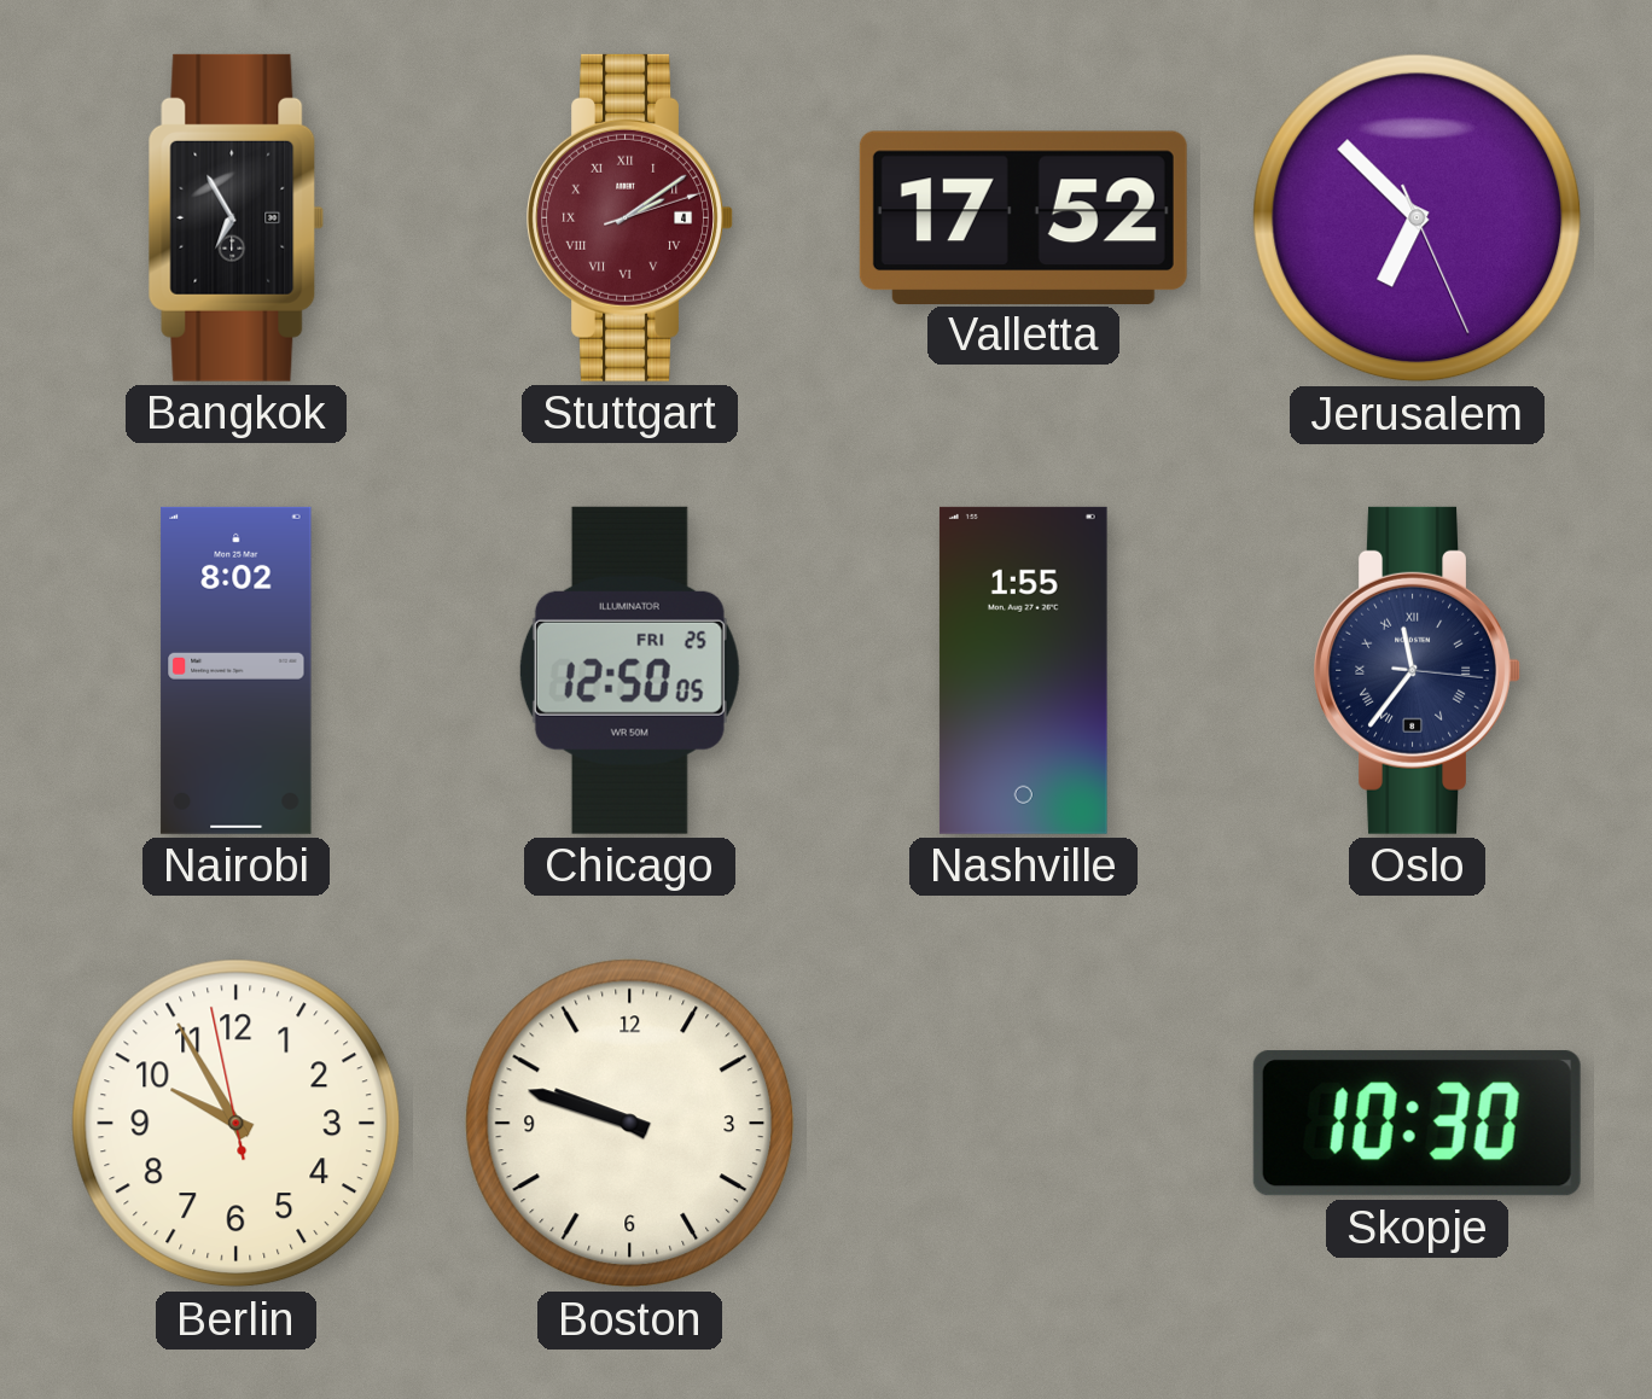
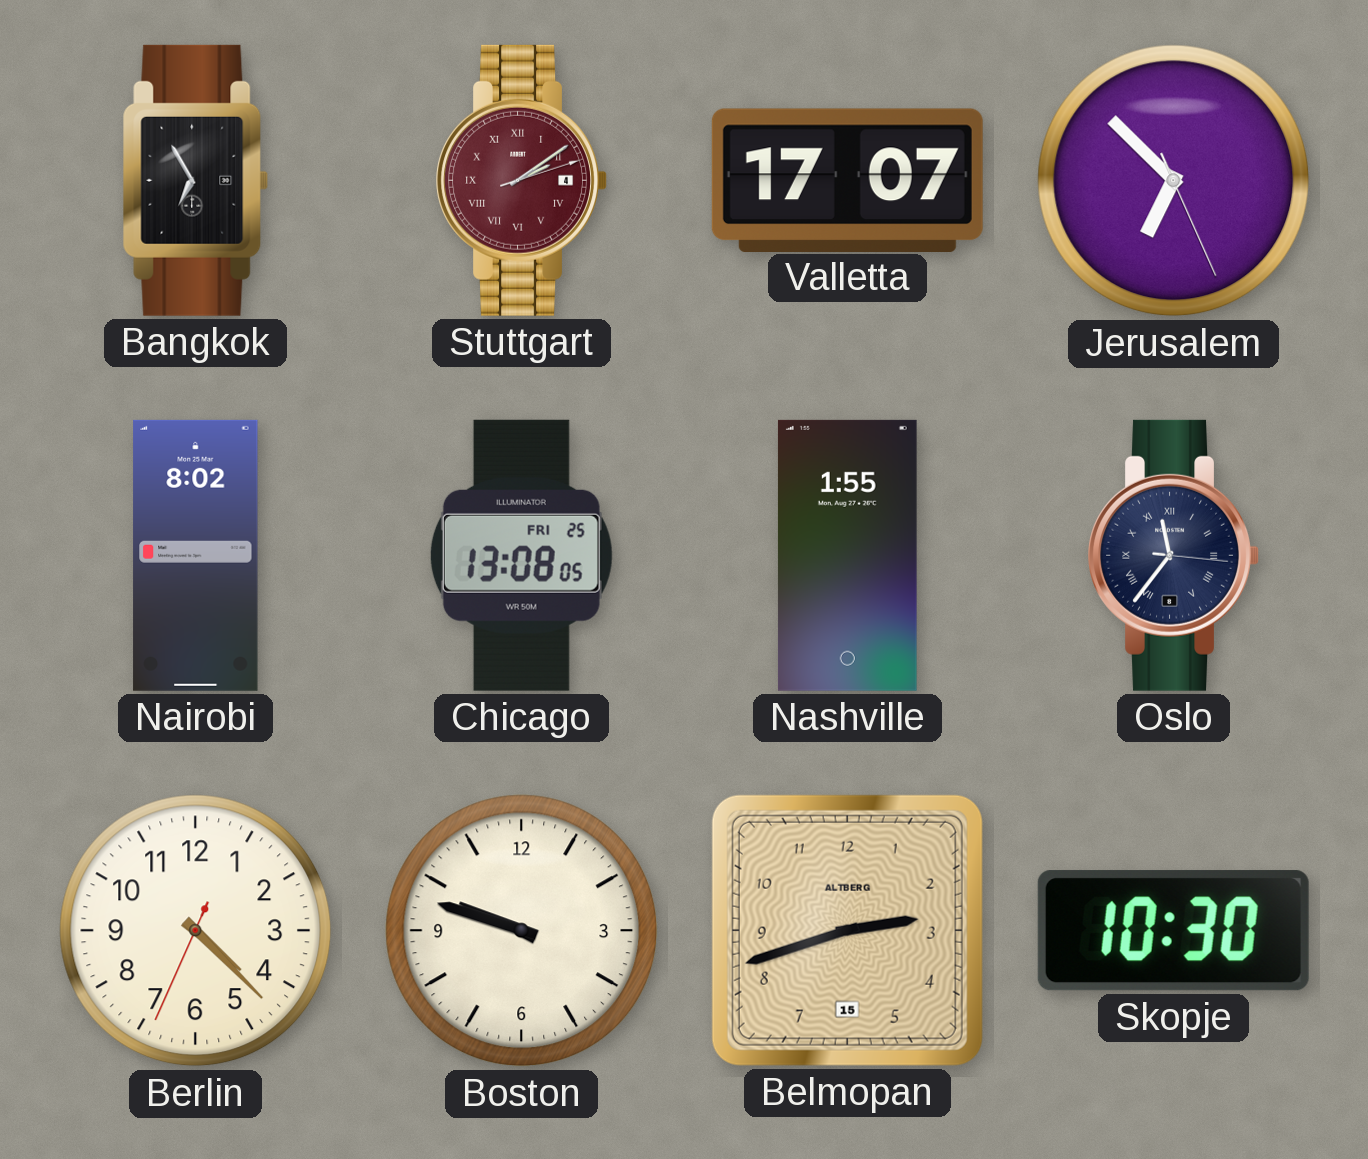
Valletta: 17:52 -> 17:07
Chicago: 12:50 -> 13:08
Berlin: 9:54 -> 4:22
Belmopan: none -> 2:42
